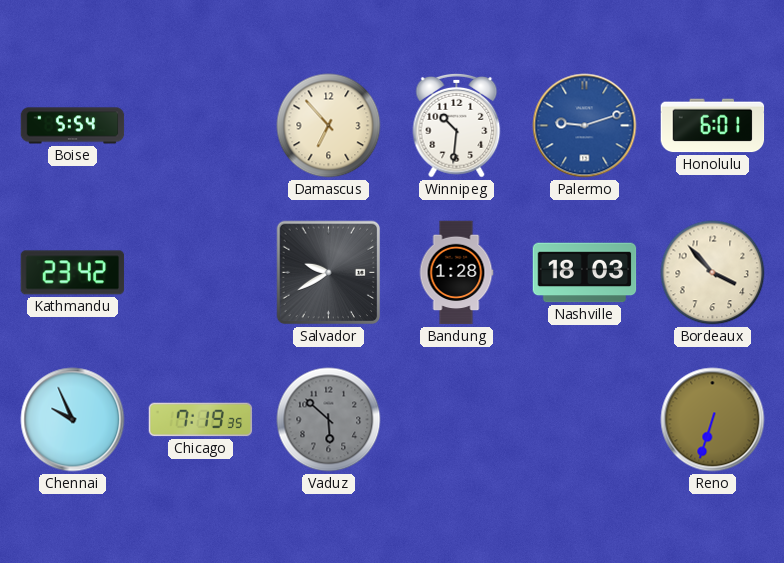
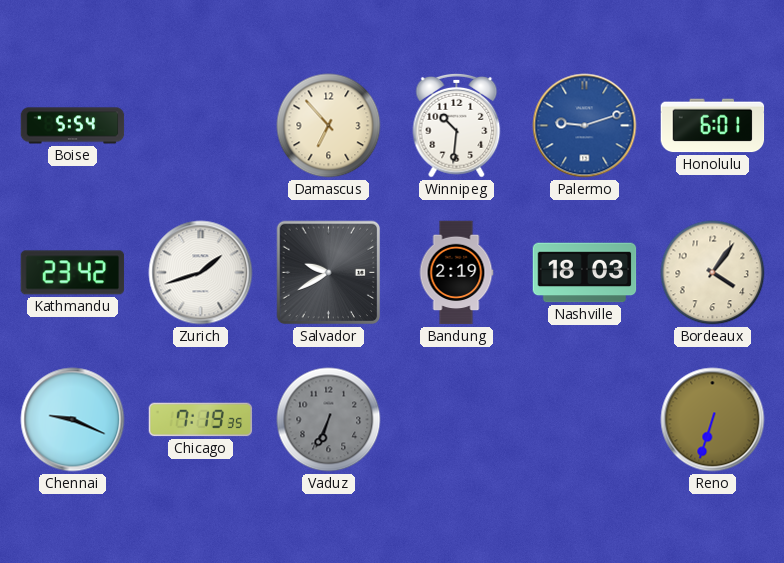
Zurich: none -> 1:42
Bandung: 1:28 -> 2:19
Bordeaux: 3:53 -> 4:06
Chennai: 9:56 -> 9:19
Vaduz: 5:52 -> 6:34
